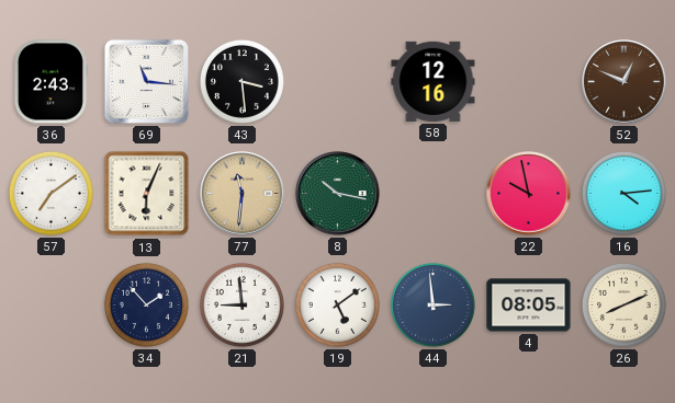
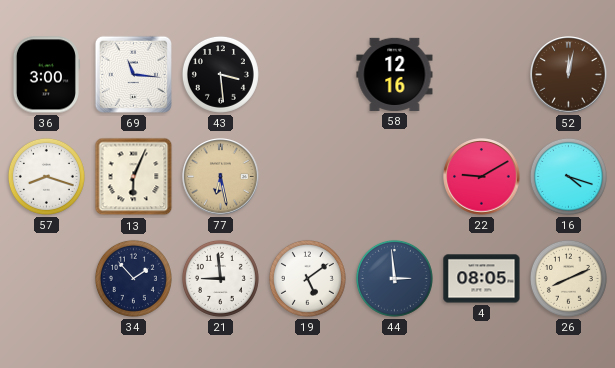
36: 2:43 -> 3:00
52: 12:49 -> 12:02
57: 7:09 -> 8:18
77: 11:31 -> 6:28
8: 10:17 -> none
22: 9:58 -> 9:10
16: 4:14 -> 4:18
